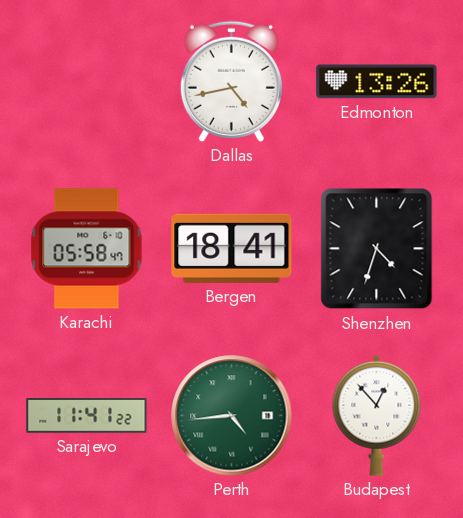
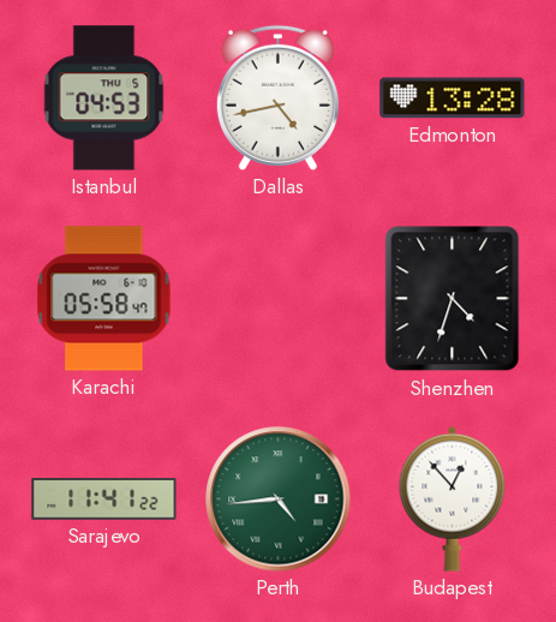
Istanbul: none -> 04:53
Edmonton: 13:26 -> 13:28
Bergen: 18:41 -> none
